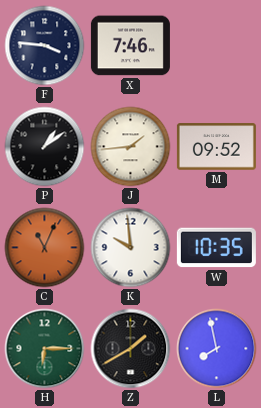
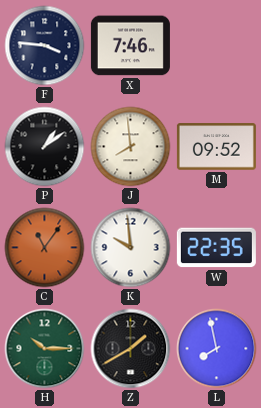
J: 1:44 -> 7:59
C: 11:04 -> 11:06
W: 10:35 -> 22:35
H: 6:15 -> 10:15
